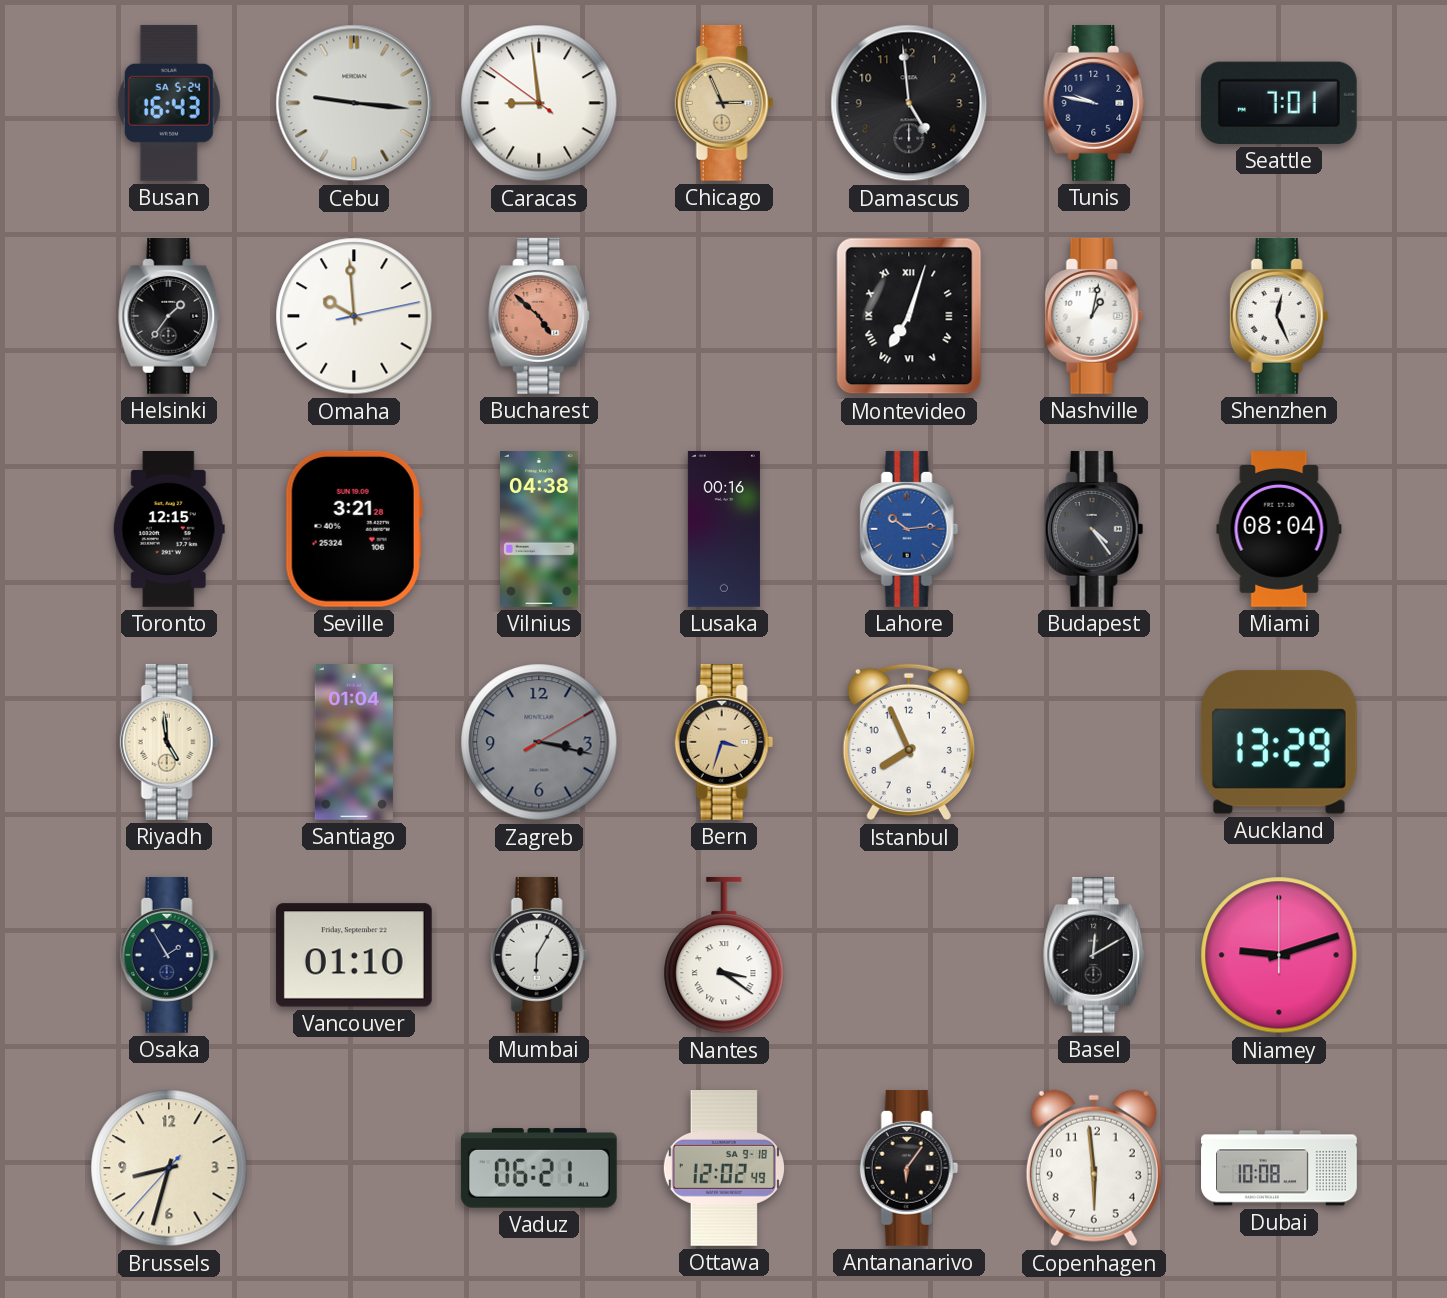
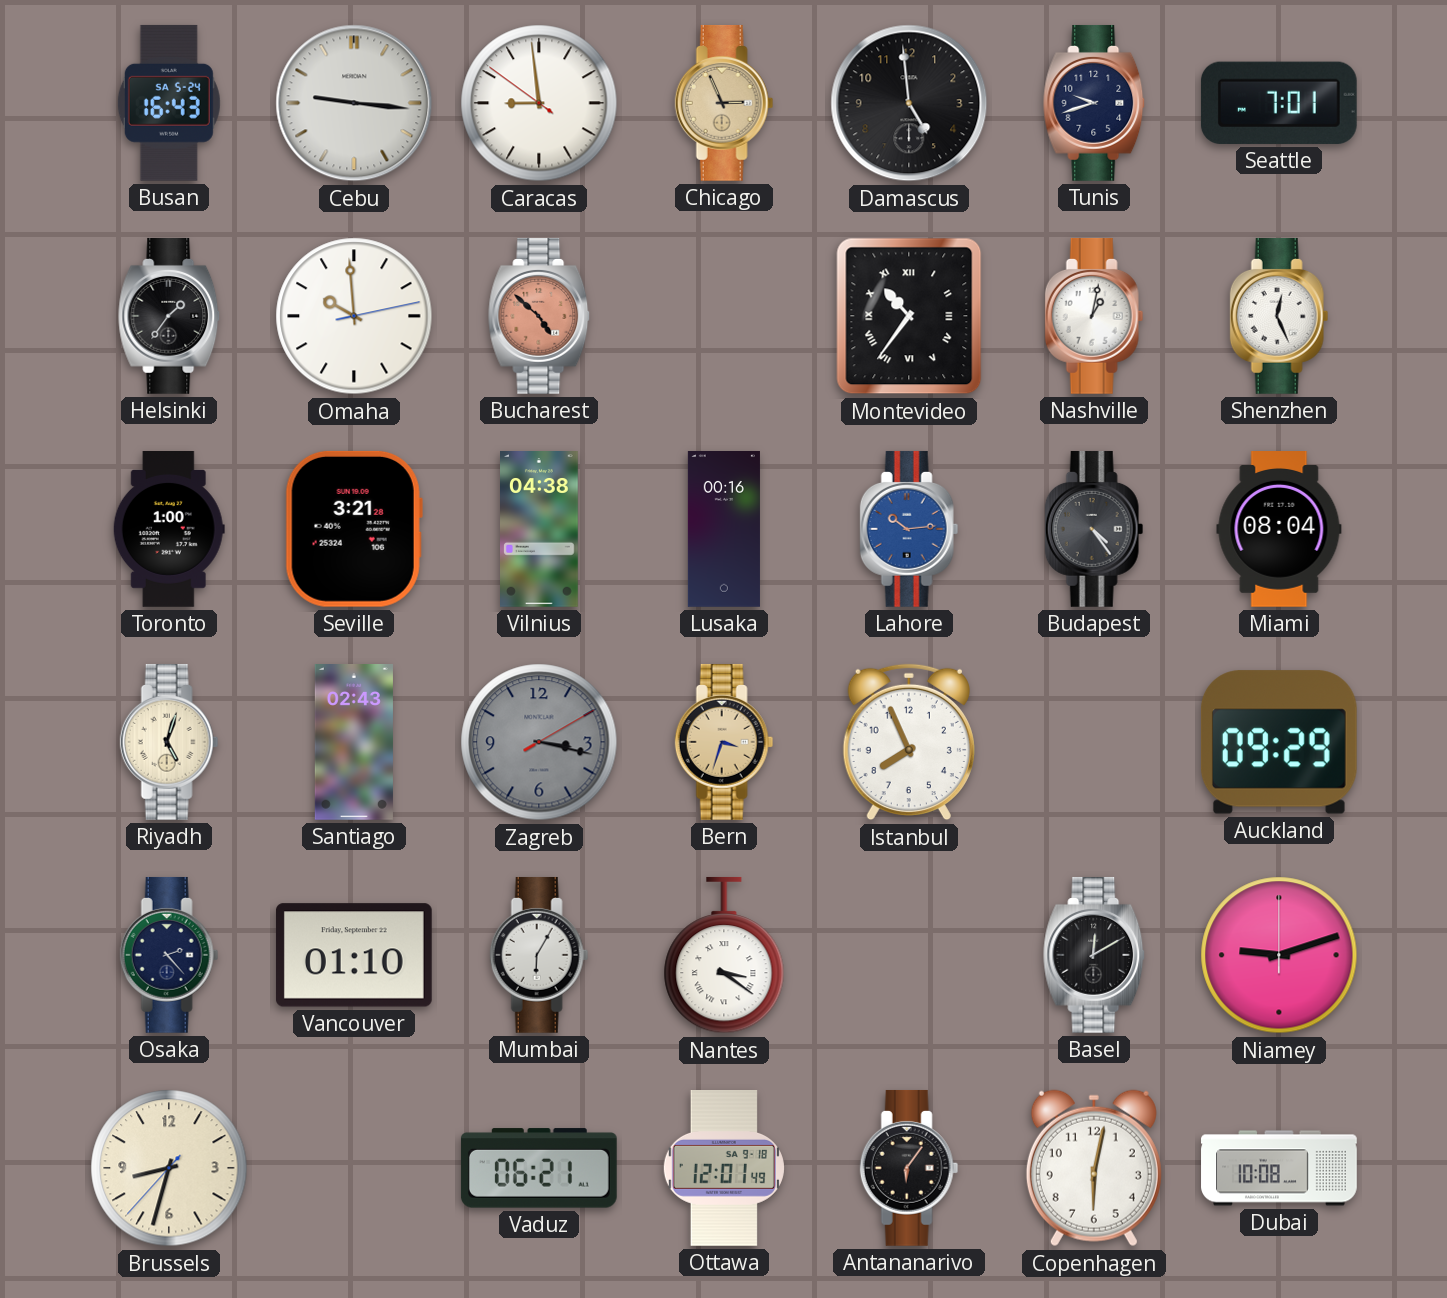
Tunis: 9:47 -> 9:42
Montevideo: 7:03 -> 10:36
Toronto: 12:15 -> 1:00
Riyadh: 4:59 -> 5:03
Santiago: 01:04 -> 02:43
Auckland: 13:29 -> 09:29
Osaka: 1:55 -> 2:23
Ottawa: 12:02 -> 12:01
Copenhagen: 5:59 -> 6:02
